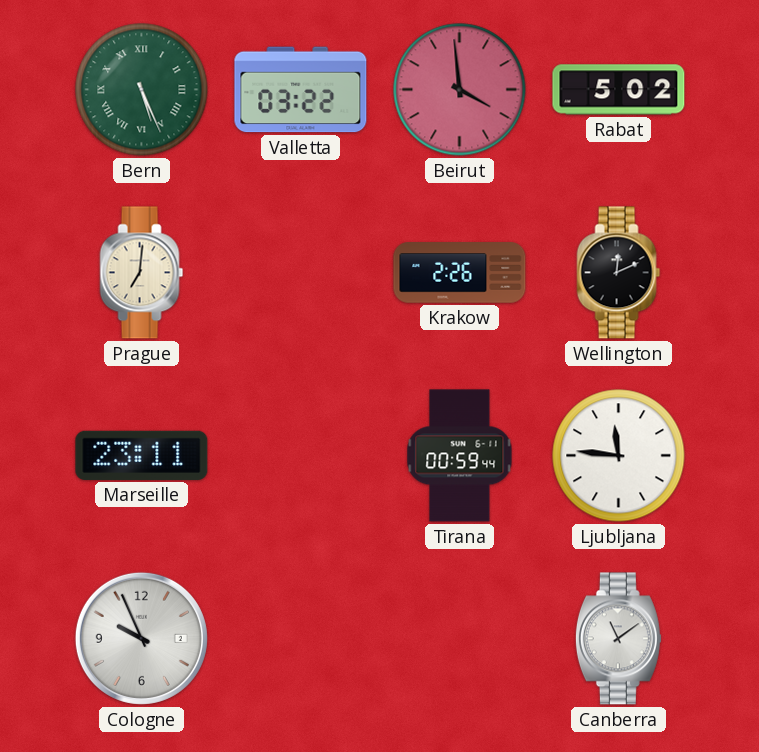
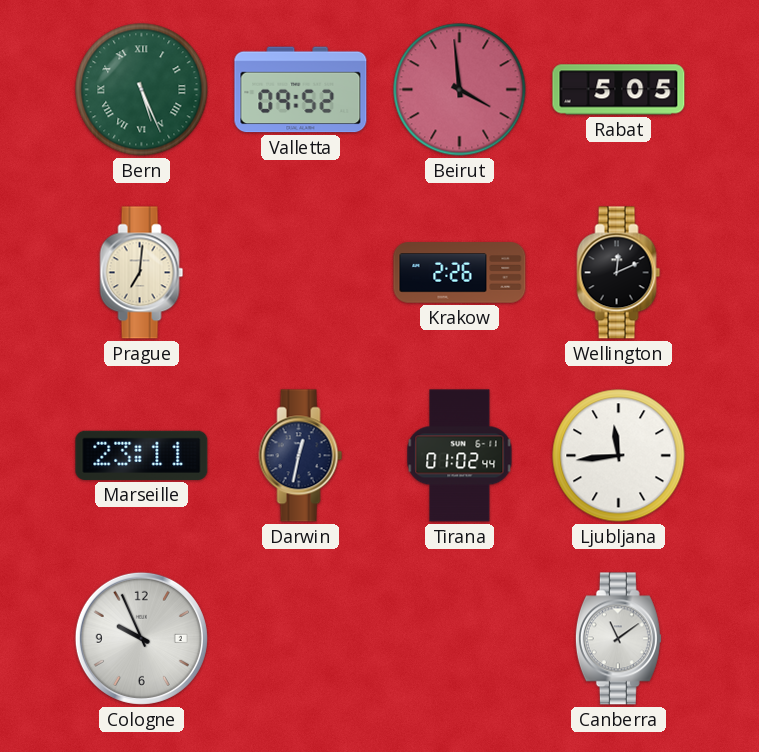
Valletta: 03:22 -> 09:52
Rabat: 5:02 -> 5:05
Darwin: none -> 12:32
Tirana: 00:59 -> 01:02
Ljubljana: 11:46 -> 11:44
